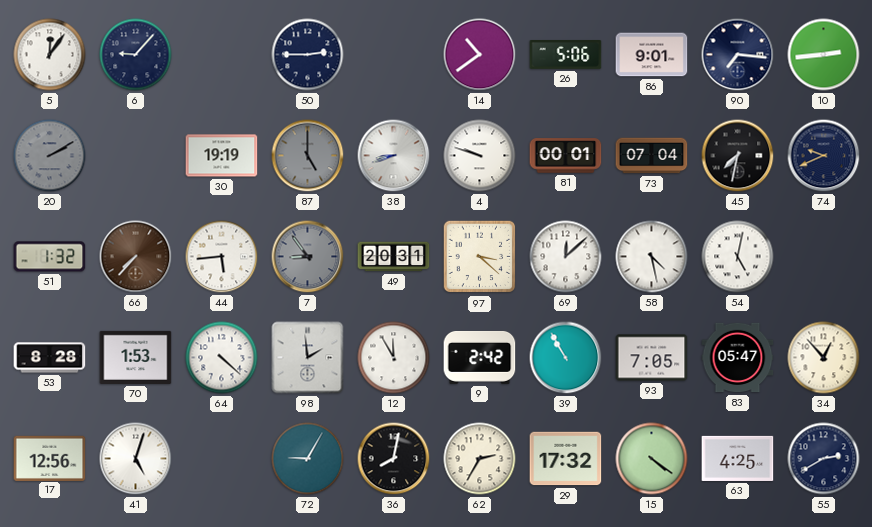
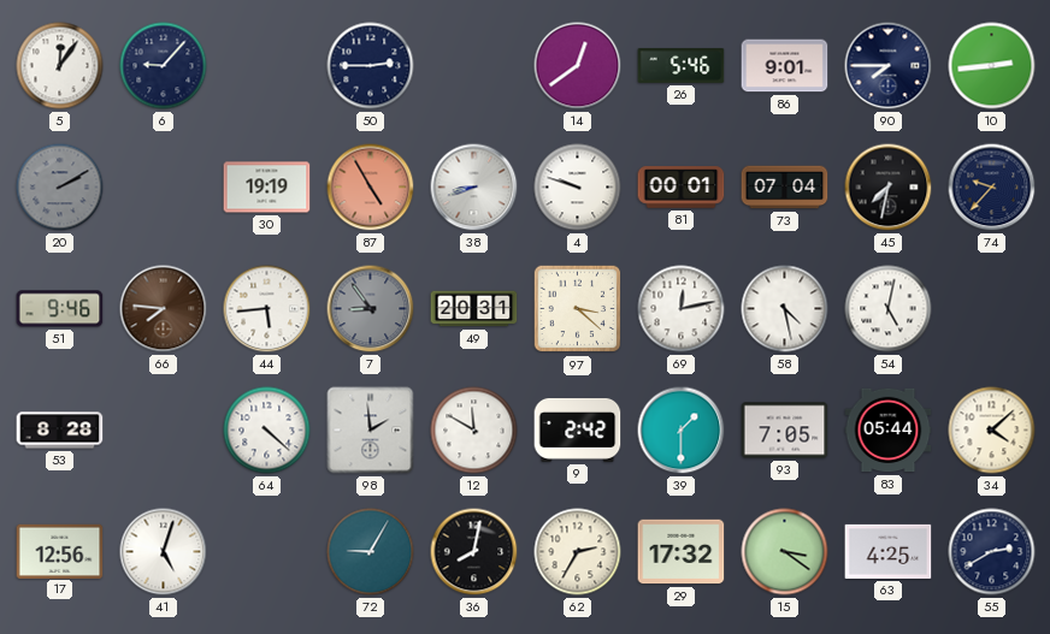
14: 10:39 -> 12:39
26: 5:06 -> 5:46
90: 7:16 -> 7:45
87: 5:00 -> 4:55
87 dial: grey -> salmon
74: 9:41 -> 9:37
51: 1:32 -> 9:46
66: 7:37 -> 7:46
69: 12:08 -> 12:13
70: 1:53 -> none
12: 11:55 -> 11:50
39: 10:55 -> 1:30
83: 05:47 -> 05:44
34: 12:53 -> 4:08
15: 4:21 -> 3:21
